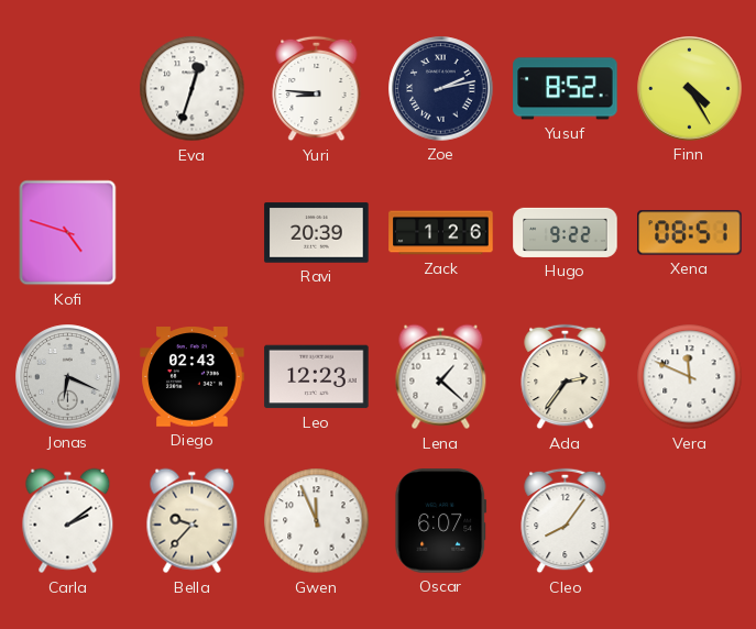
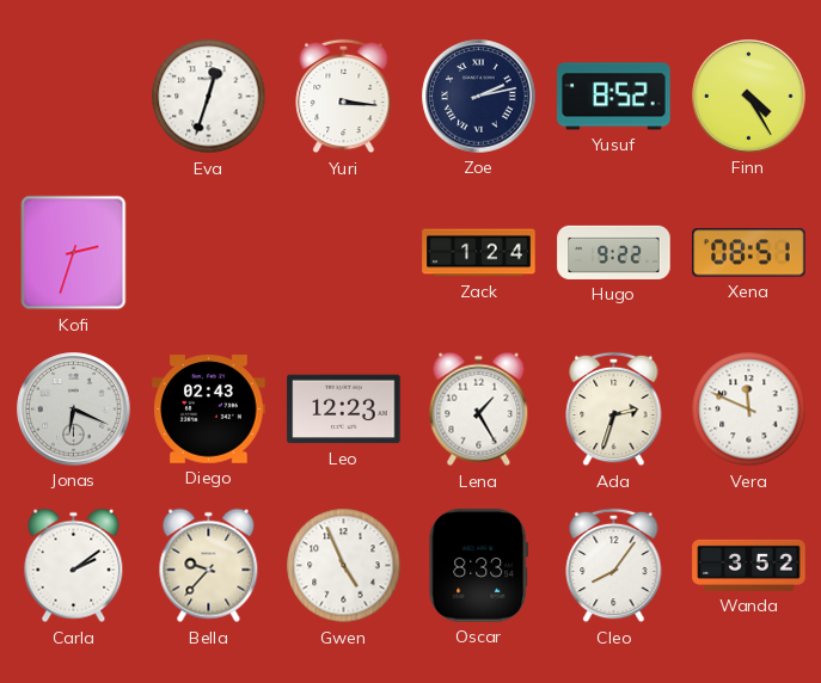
Yuri: 8:46 -> 3:16
Kofi: 4:48 -> 2:33
Ravi: 20:39 -> none
Zack: 1:26 -> 1:24
Lena: 1:22 -> 1:25
Ada: 2:36 -> 2:33
Gwen: 11:56 -> 4:56
Oscar: 6:07 -> 8:33
Wanda: none -> 3:52
